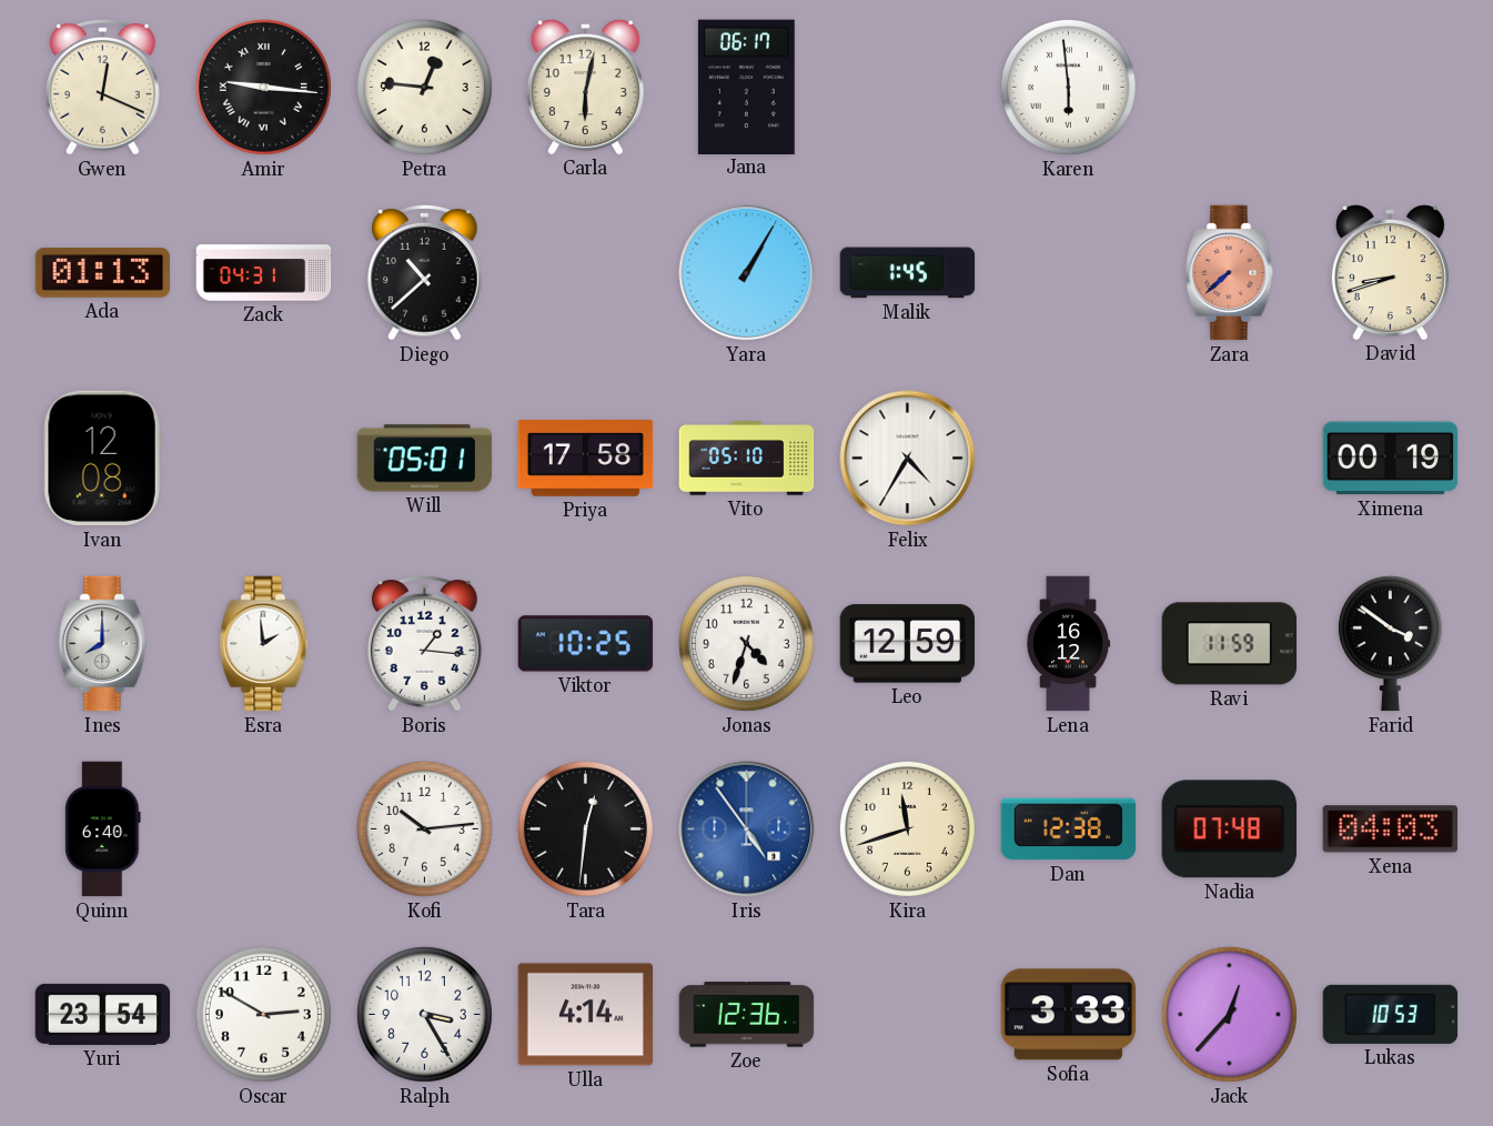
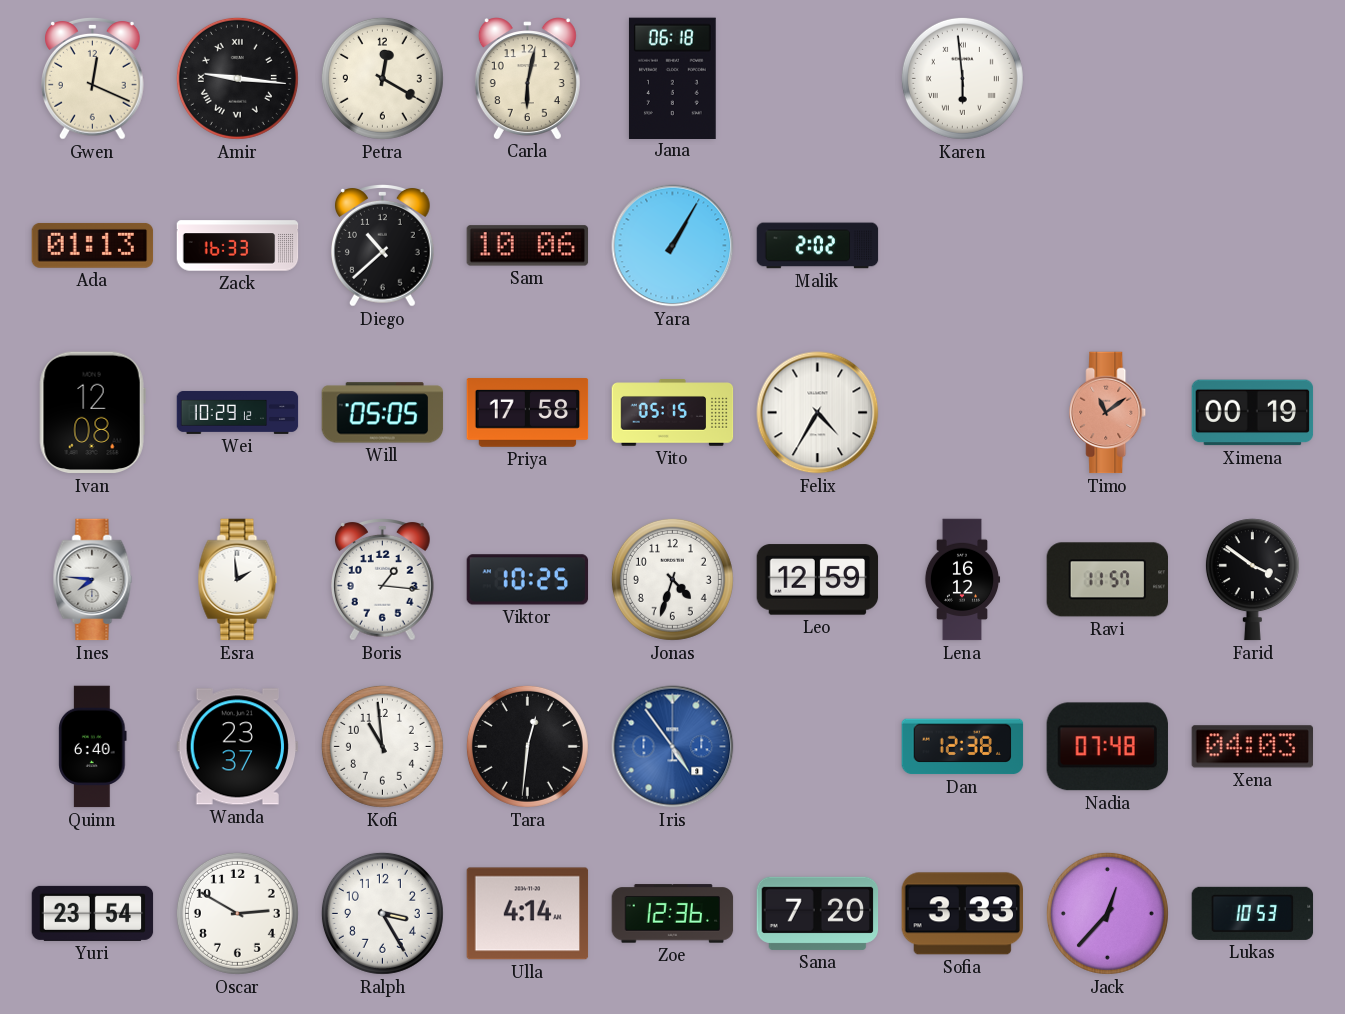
Petra: 12:46 -> 12:20
Jana: 06:17 -> 06:18
Zack: 04:31 -> 16:33
Sam: none -> 10:06
Malik: 1:45 -> 2:02
Zara: 7:38 -> none
David: 8:42 -> none
Wei: none -> 10:29
Will: 05:01 -> 05:05
Vito: 05:10 -> 05:15
Timo: none -> 11:09
Ines: 8:00 -> 7:46
Ravi: 11:59 -> 11:57
Wanda: none -> 23:37
Kofi: 10:14 -> 10:59
Kira: 11:42 -> none
Sana: none -> 7:20
